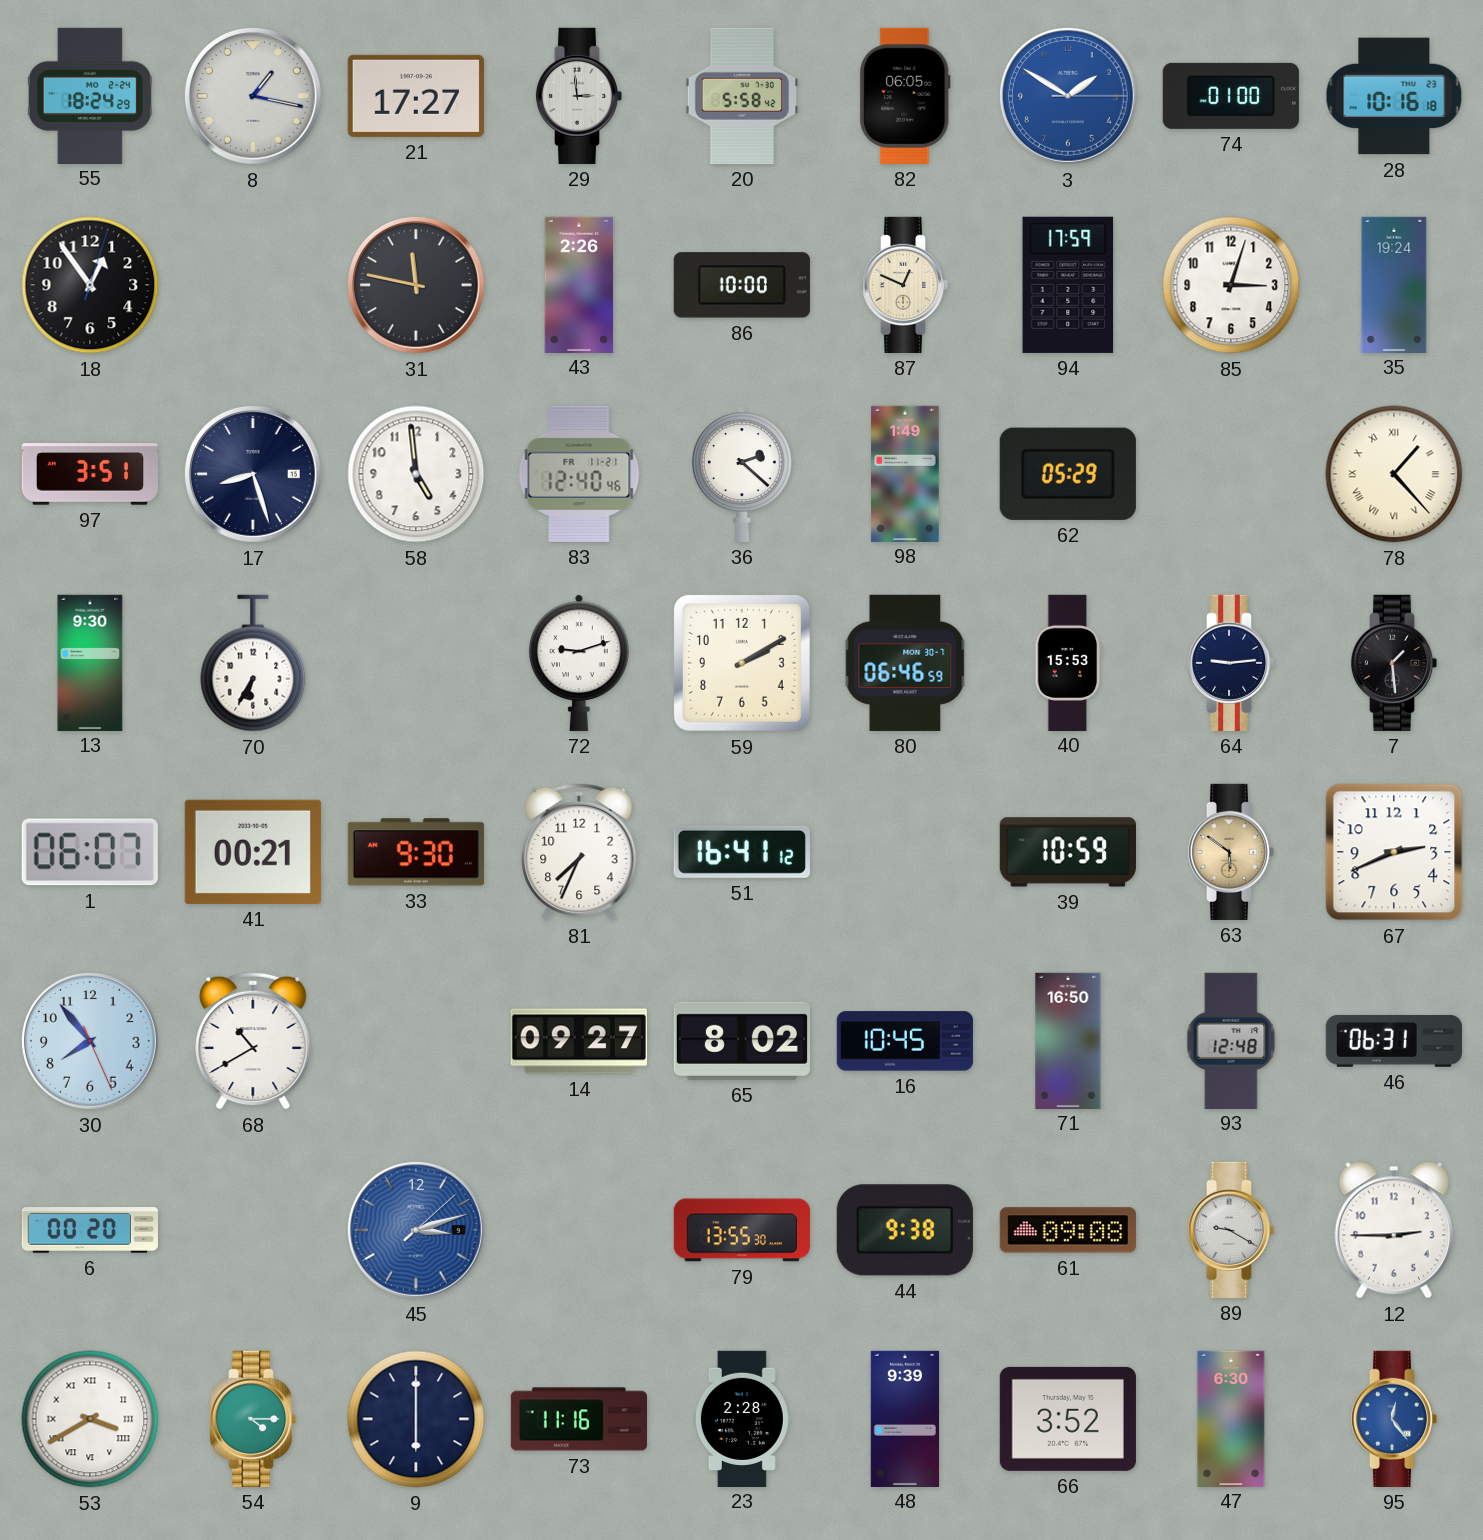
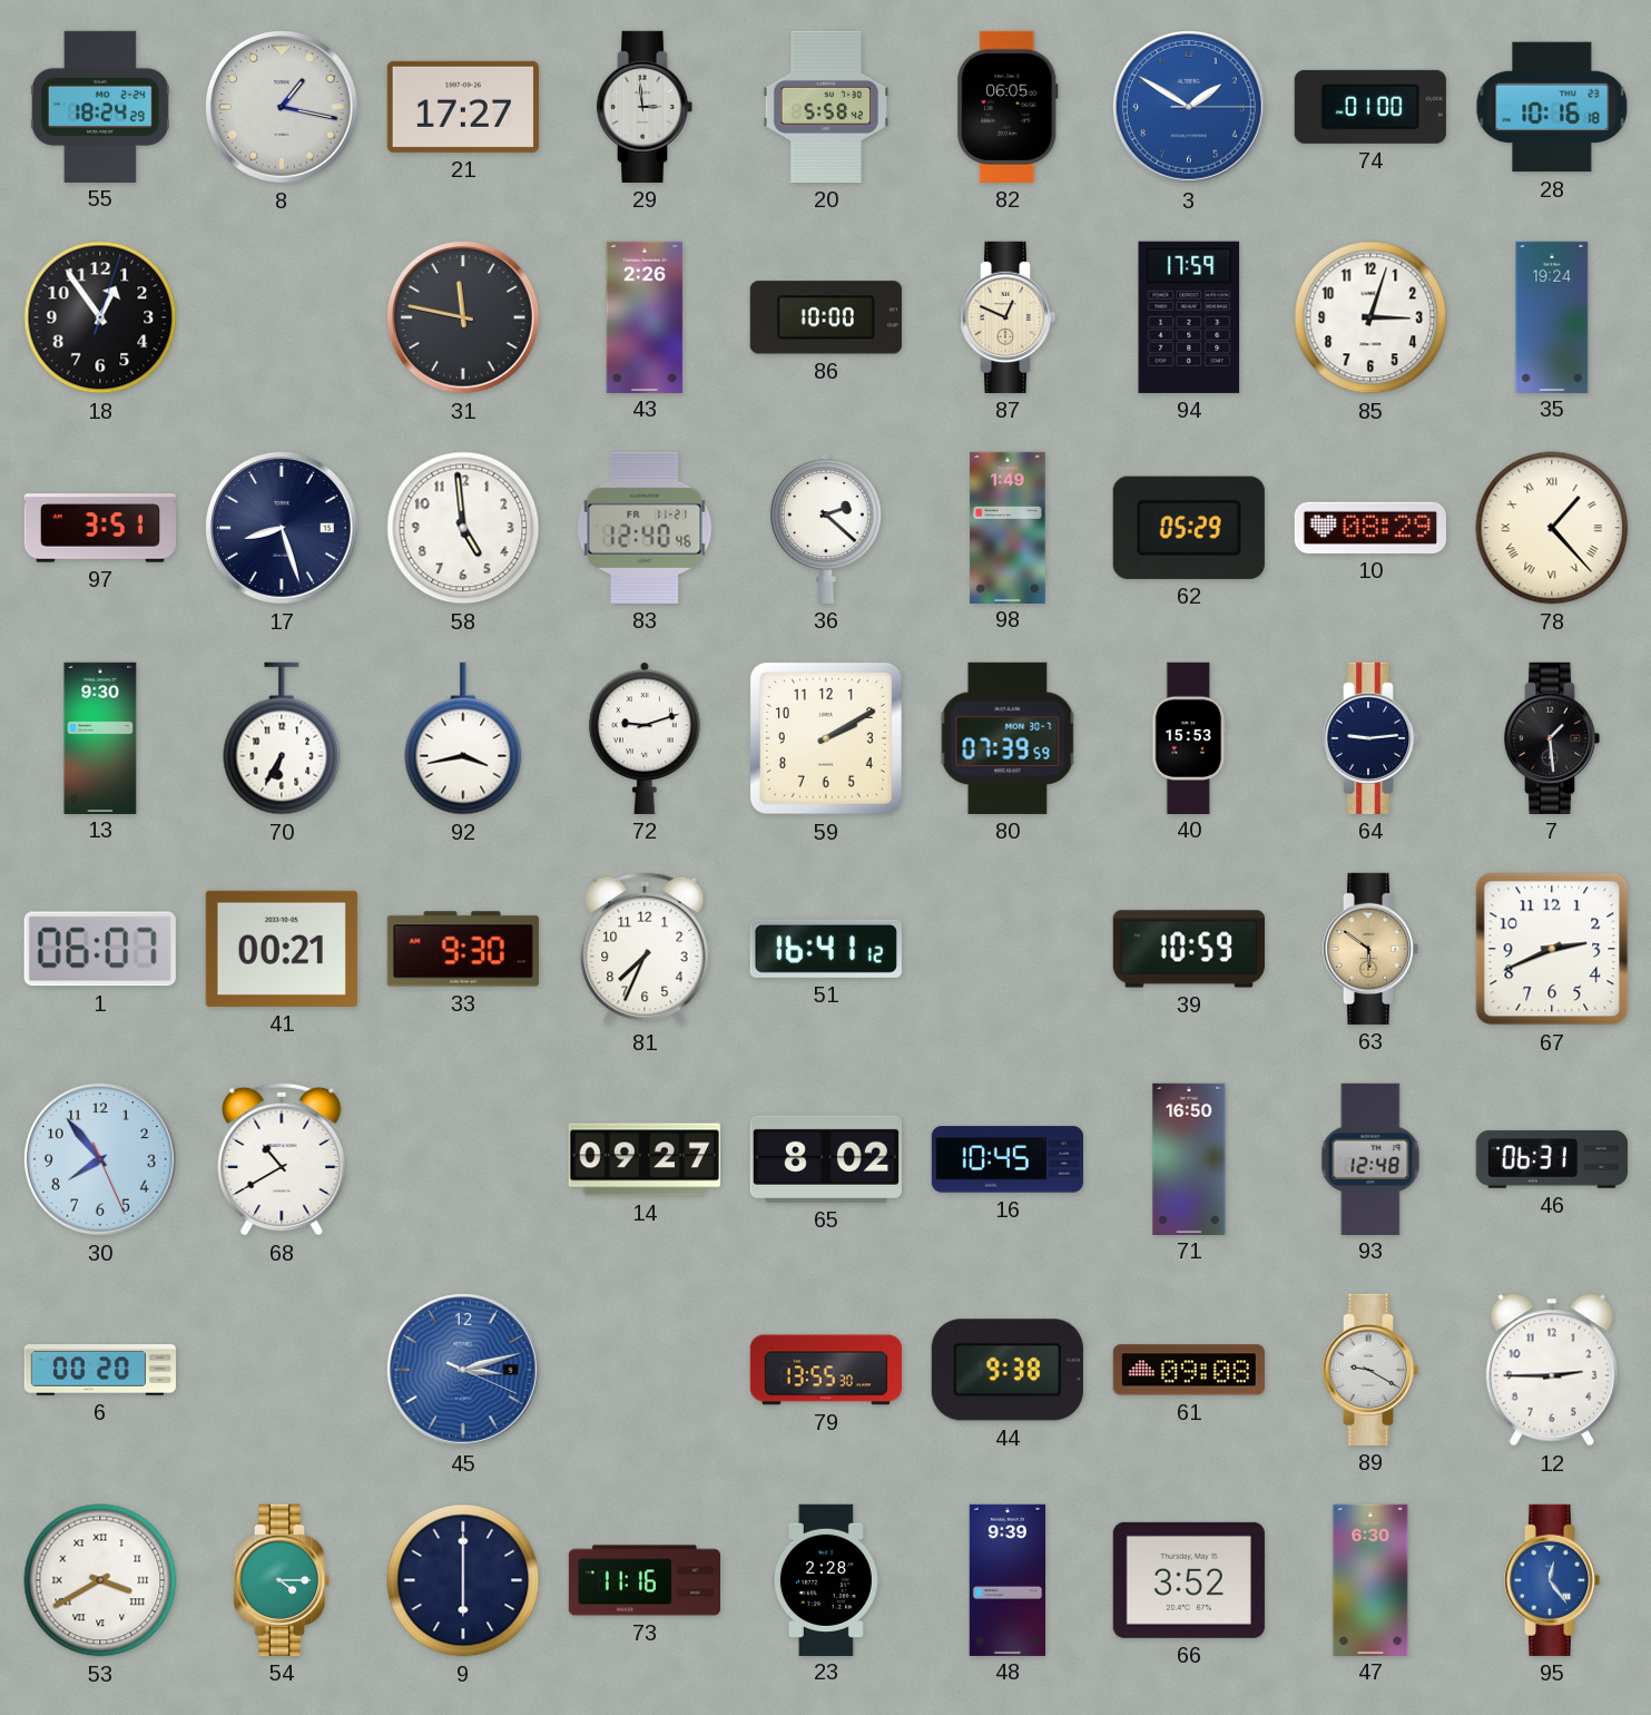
10: none -> 08:29
92: none -> 3:43
80: 06:46 -> 07:39
45: 3:12:08 -> 3:12:19
